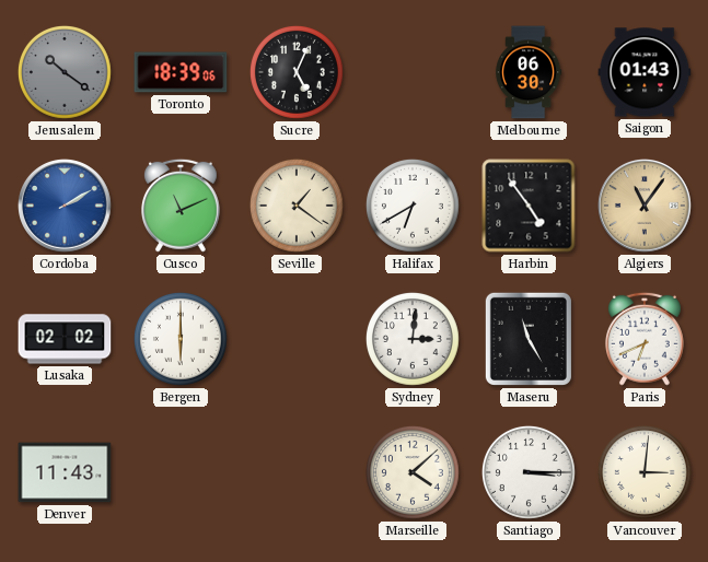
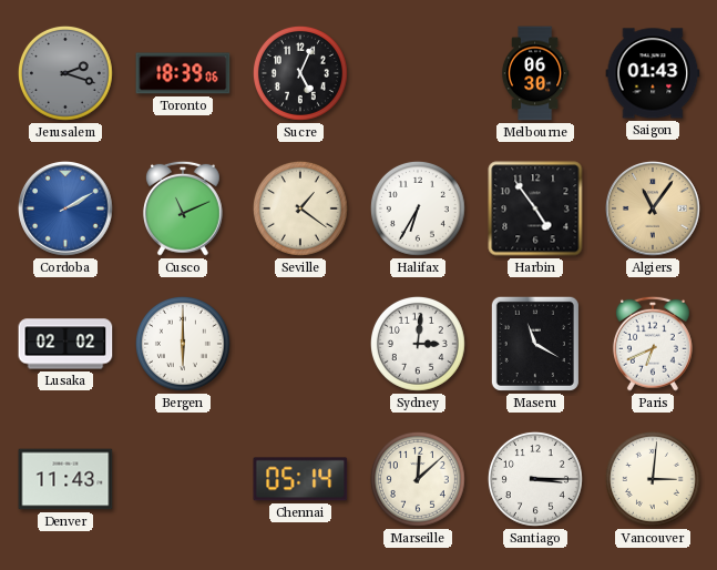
Jerusalem: 10:21 -> 2:18
Halifax: 6:40 -> 6:35
Maseru: 11:25 -> 11:20
Chennai: none -> 05:14
Marseille: 4:08 -> 12:08
